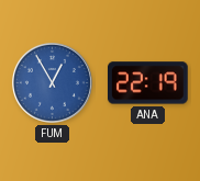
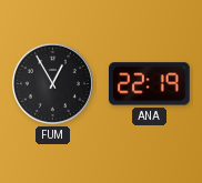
FUM dial: blue -> black
